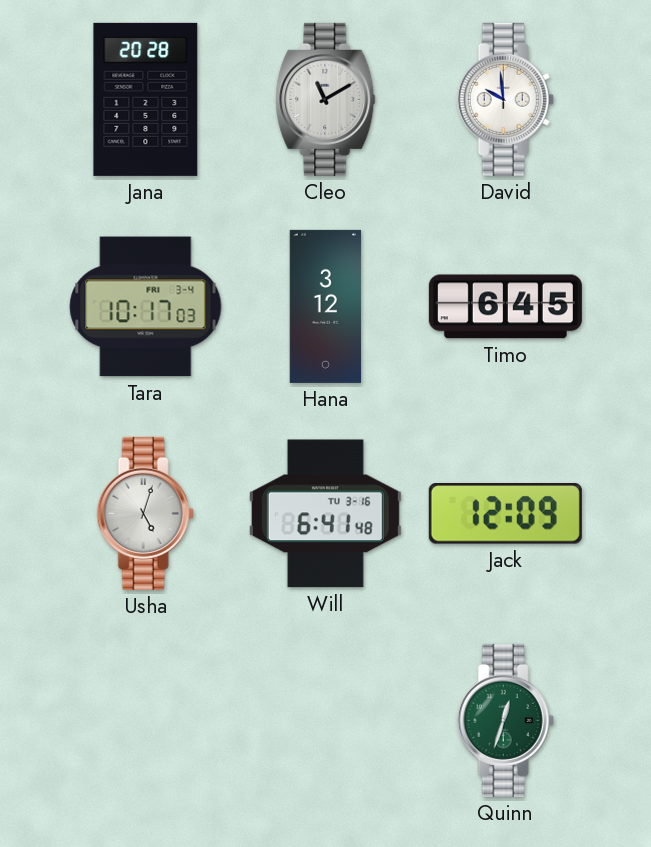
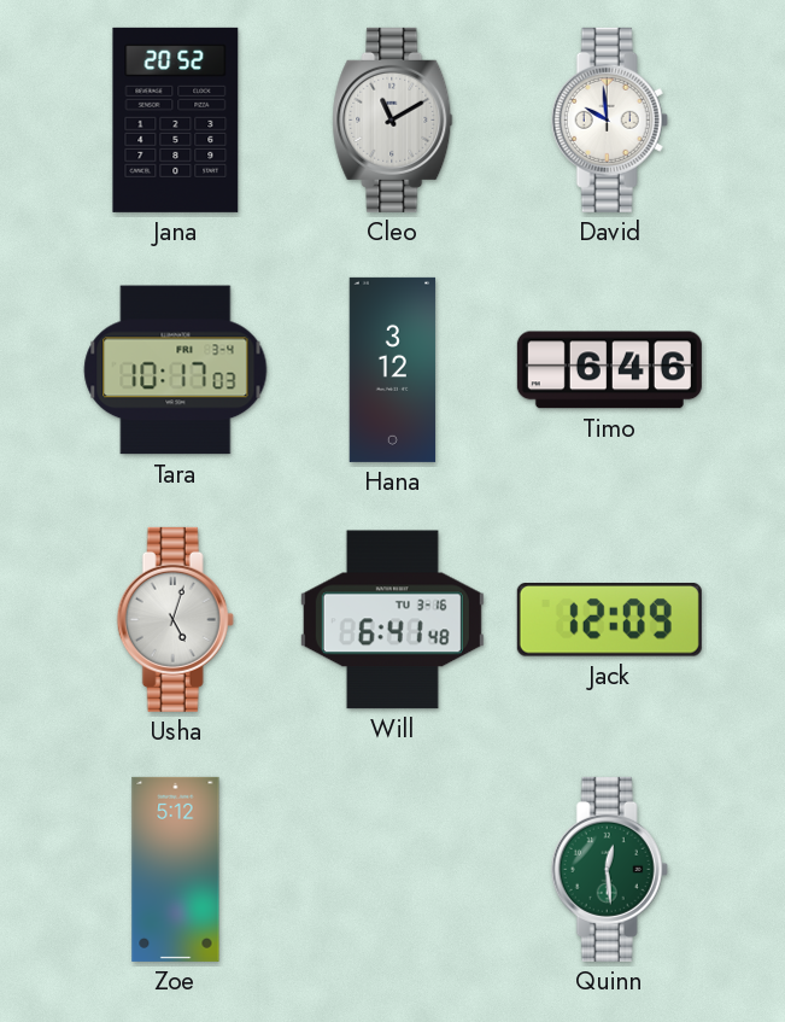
Jana: 20:28 -> 20:52
Timo: 6:45 -> 6:46
Zoe: none -> 5:12
Quinn: 12:33 -> 12:29
